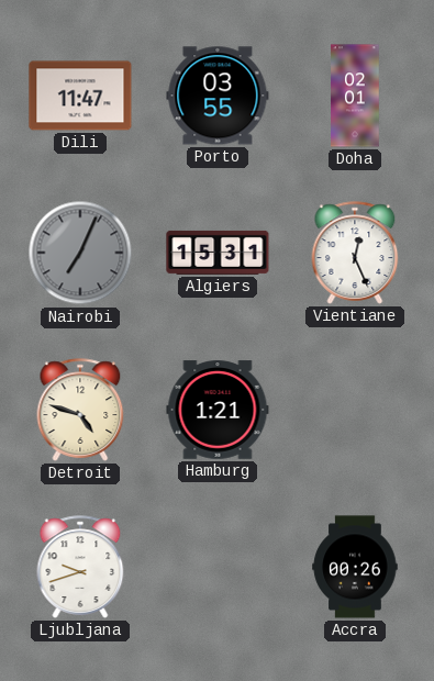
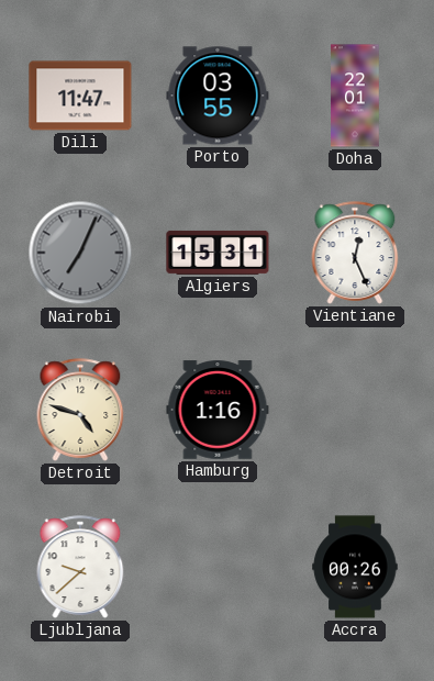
Doha: 02:01 -> 22:01
Hamburg: 1:21 -> 1:16
Ljubljana: 9:42 -> 9:38
